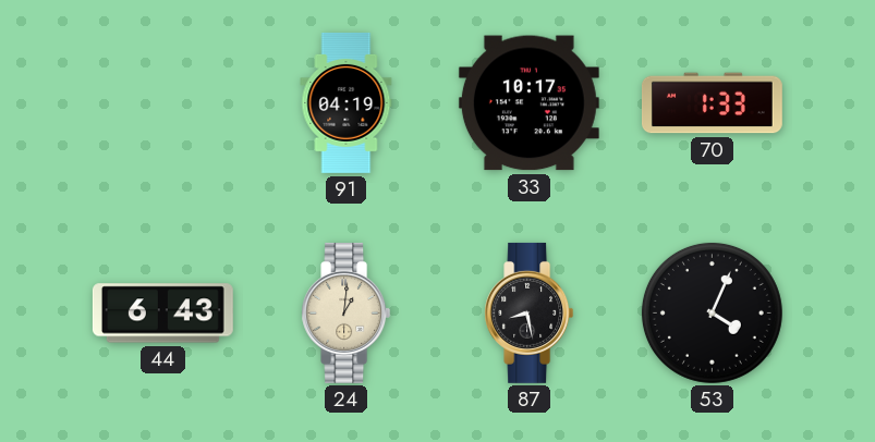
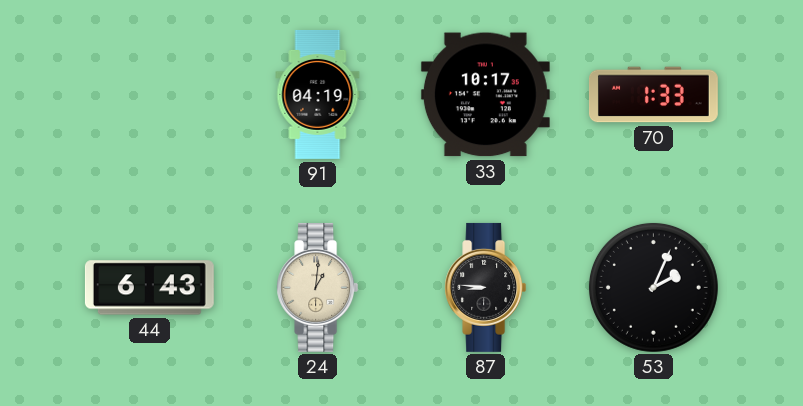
87: 8:28 -> 8:46
53: 4:04 -> 2:04
